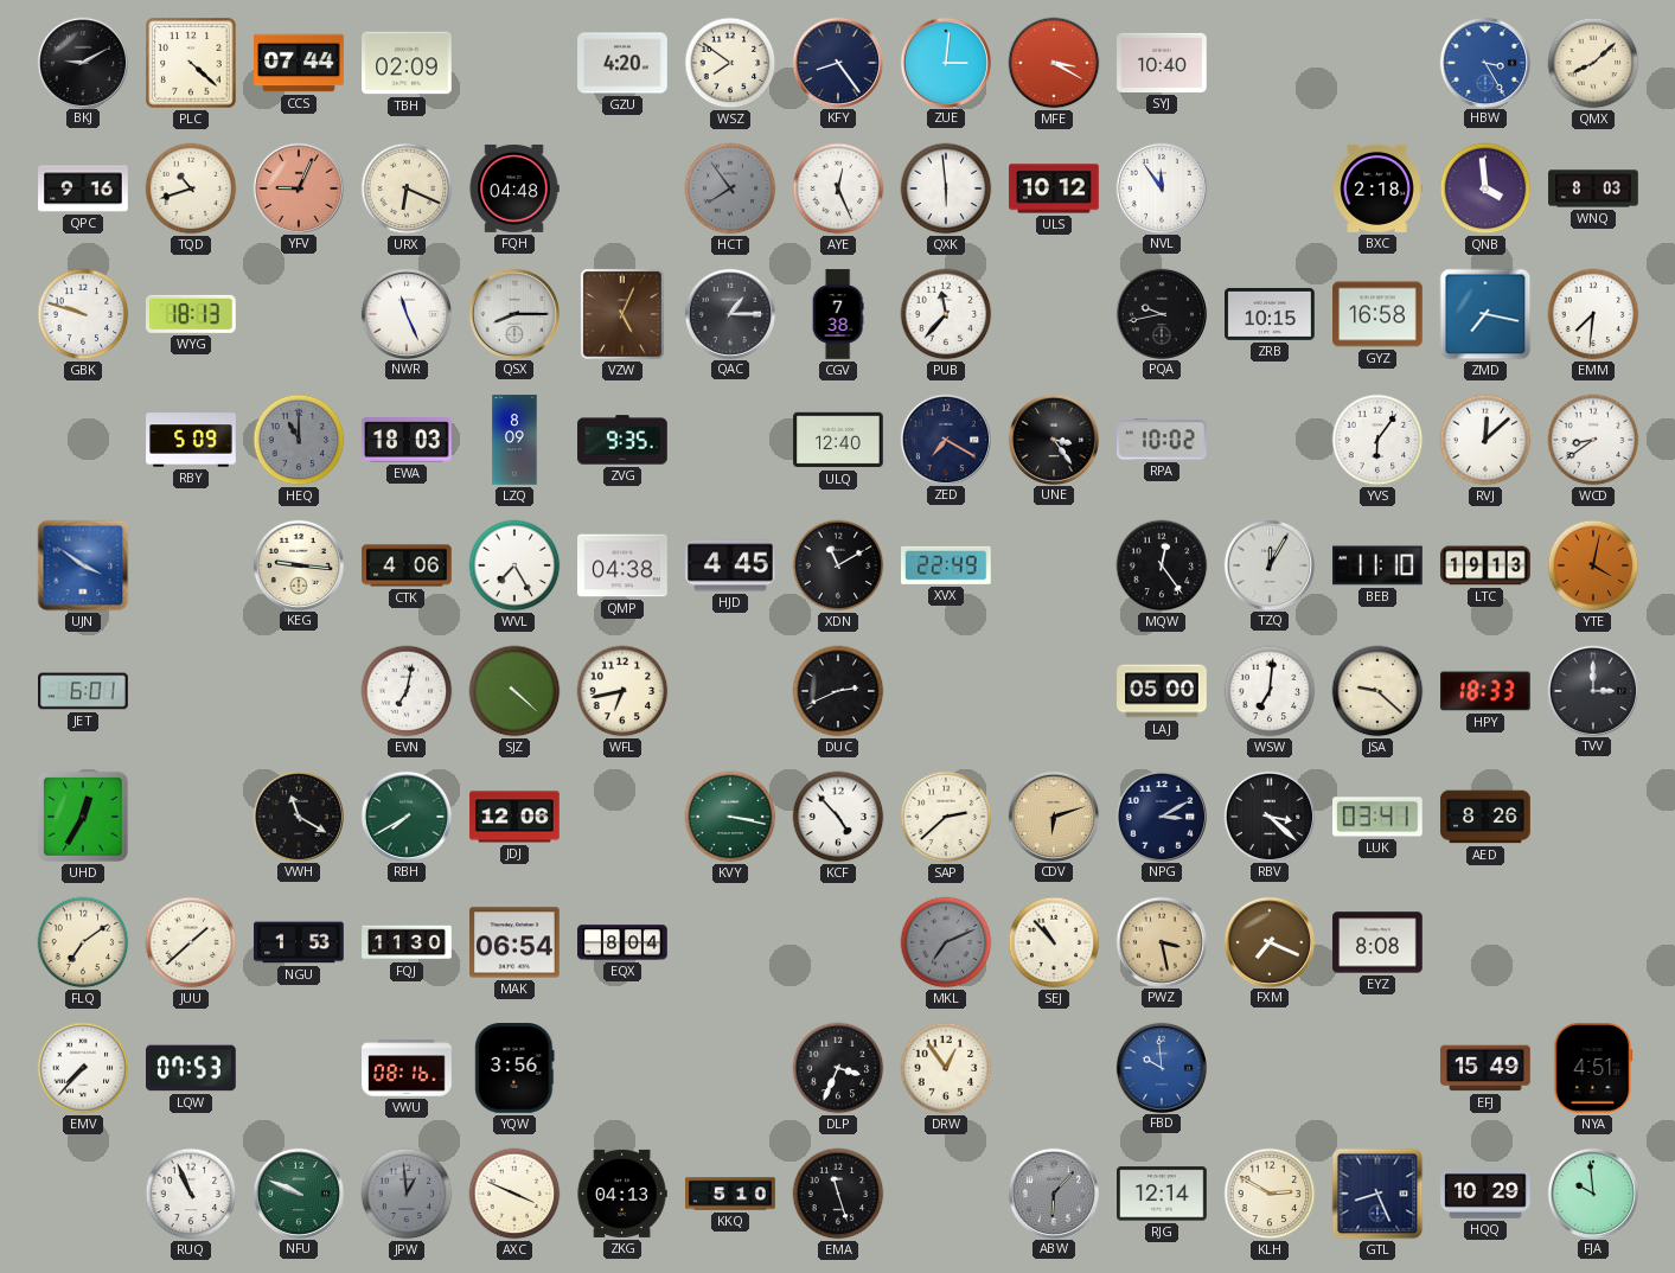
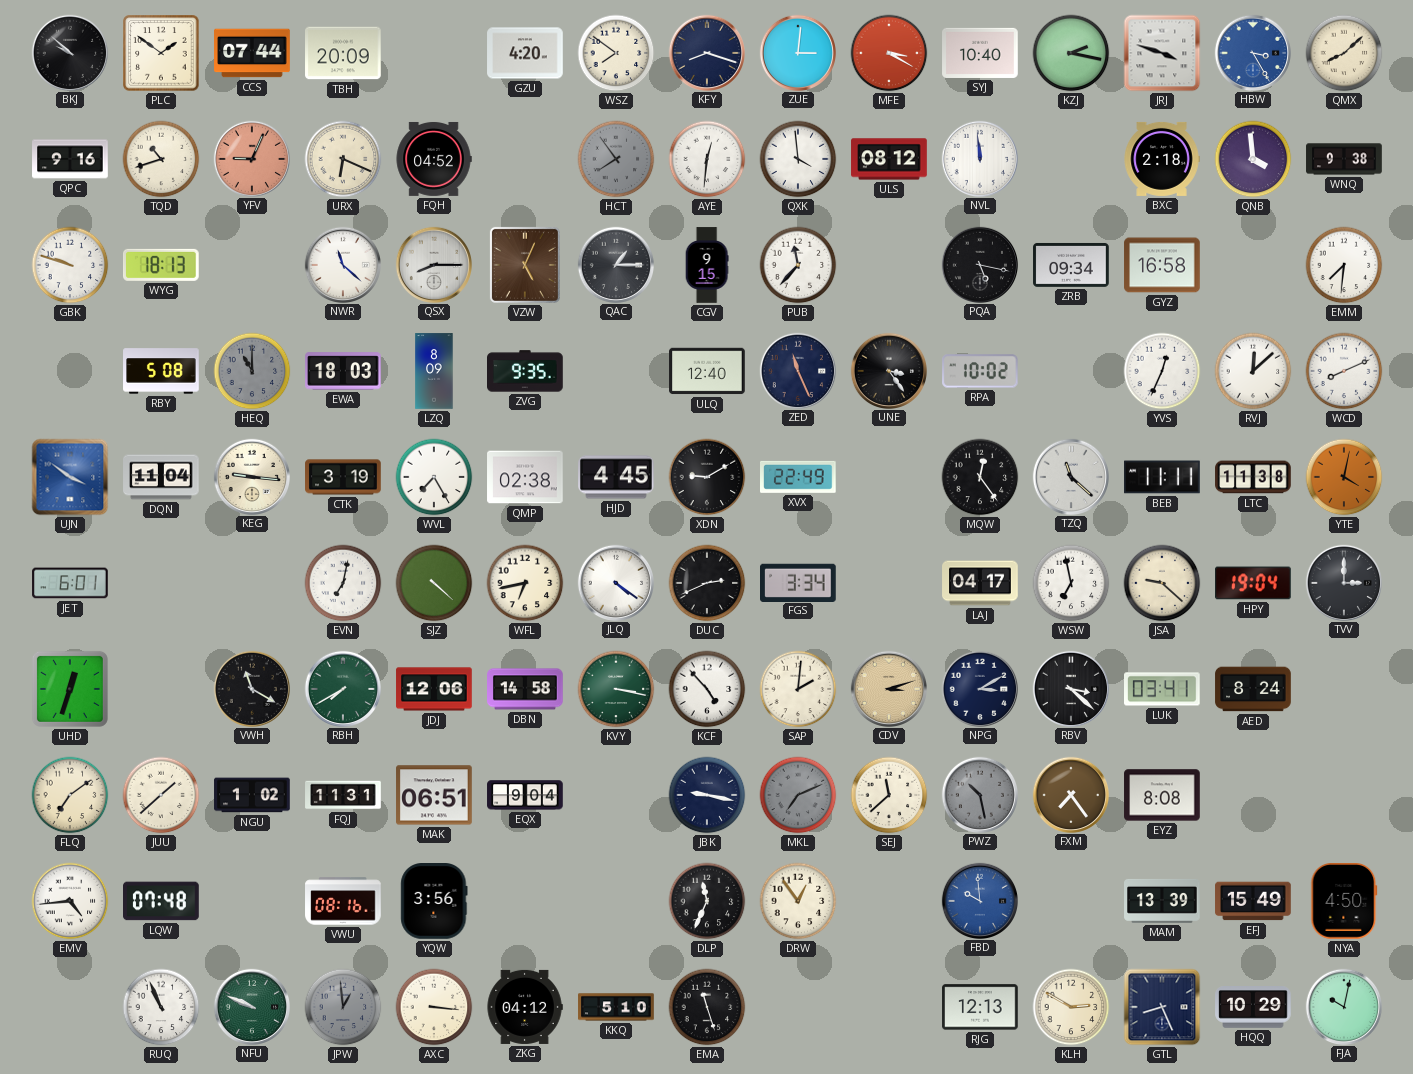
BKJ: 9:10 -> 9:52
PLC: 4:22 -> 1:51
TBH: 02:09 -> 20:09
KFY: 8:24 -> 8:18
KZJ: none -> 2:17
JRJ: none -> 3:48
FQH: 04:48 -> 04:52
AYE: 12:26 -> 12:31
QXK: 5:59 -> 3:59
ULS: 10:12 -> 08:12
NVL: 11:54 -> 11:59
WNQ: 8:03 -> 9:38
NWR: 11:26 -> 11:22
CGV: 7:38 -> 9:15
PQA: 9:43 -> 5:17
ZRB: 10:15 -> 09:34
ZMD: 7:17 -> none
RBY: 5:09 -> 5:08
ZED: 7:20 -> 11:26
YVS: 6:06 -> 12:34
WCD: 8:39 -> 8:11
DQN: none -> 11:04
CTK: 4:06 -> 3:19
QMP: 04:38 -> 02:38
XDN: 11:10 -> 9:10
TZQ: 12:05 -> 11:22
BEB: 11:10 -> 11:11
LTC: 19:13 -> 11:38
JLQ: none -> 4:21
FGS: none -> 3:34
LAJ: 05:00 -> 04:17
WSW: 7:01 -> 6:58
HPY: 18:33 -> 19:04
UHD: 12:35 -> 12:33
DBN: none -> 14:58
SAP: 2:38 -> 2:01
CDV: 6:12 -> 3:12
AED: 8:26 -> 8:24
NGU: 1:53 -> 1:02
FQJ: 11:30 -> 11:31
MAK: 06:54 -> 06:51
EQX: 8:04 -> 9:04
JBK: none -> 9:17
SEJ: 10:53 -> 11:38
PWZ: 3:28 -> 10:28
PWZ dial: champagne -> grey
FXM: 7:19 -> 7:24
EMV: 7:37 -> 4:44
LQW: 07:53 -> 07:48
DLP: 3:34 -> 11:34
MAM: none -> 13:39
NYA: 4:51 -> 4:50
AXC: 3:49 -> 3:16
ZKG: 04:13 -> 04:12
ABW: 6:07 -> none
RJG: 12:14 -> 12:13
FJA: 9:59 -> 10:02
